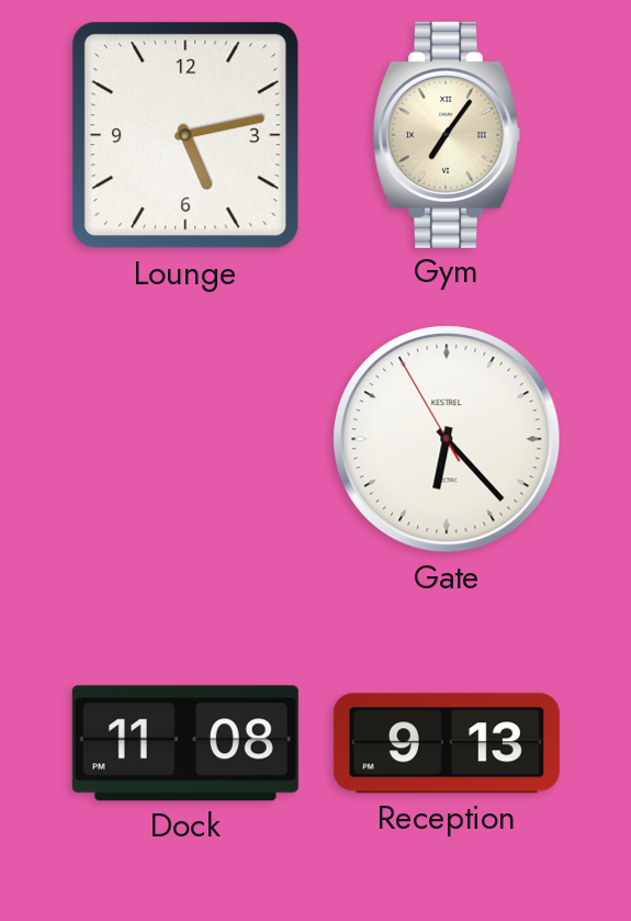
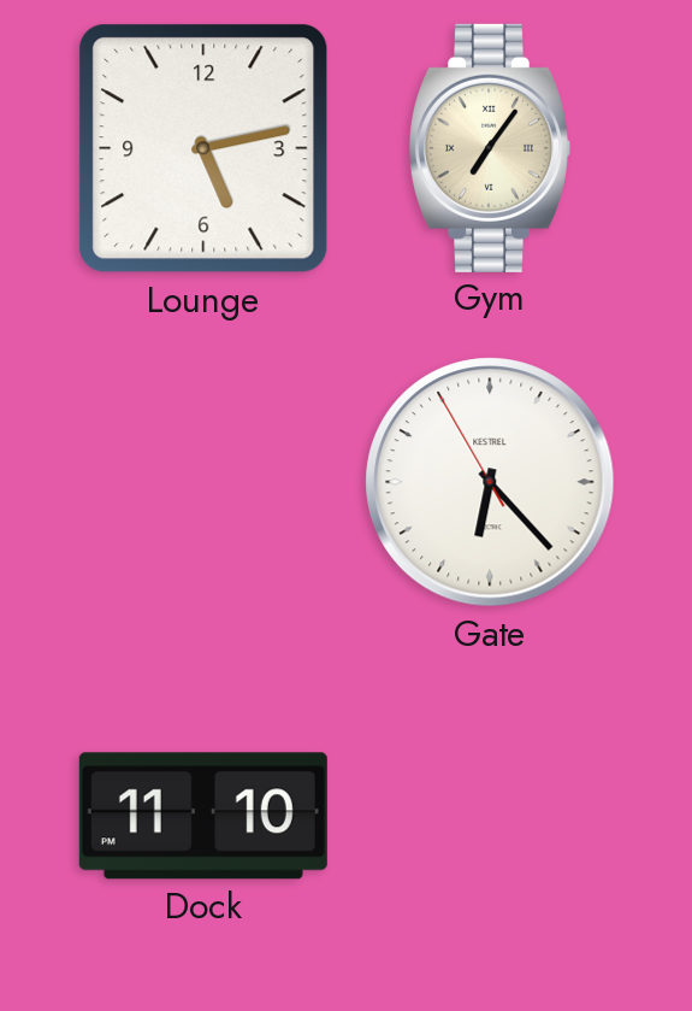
Dock: 11:08 -> 11:10
Reception: 9:13 -> none
